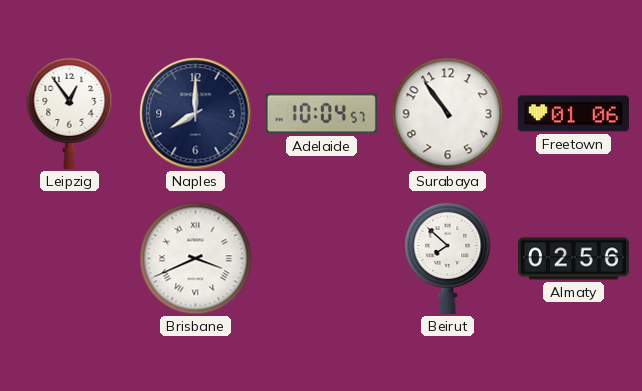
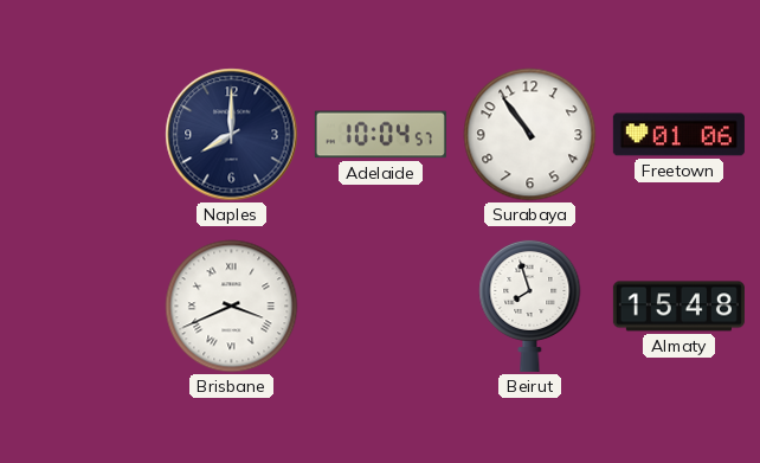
Leipzig: 12:54 -> none
Beirut: 7:52 -> 7:57
Almaty: 02:56 -> 15:48
